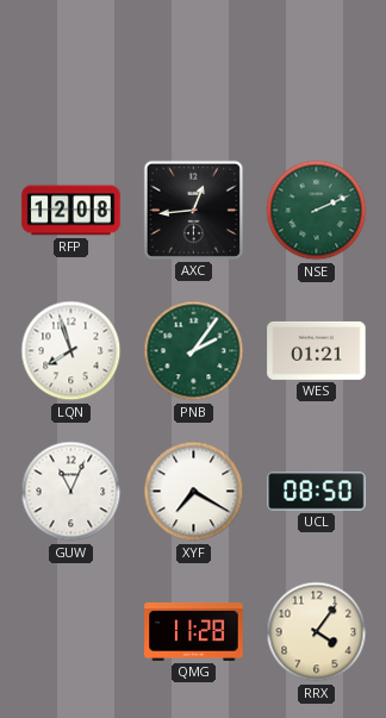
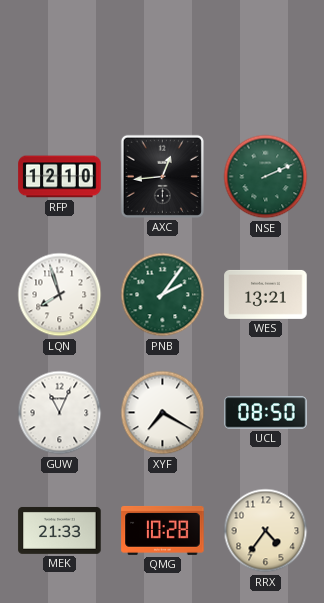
RFP: 12:08 -> 12:10
WES: 01:21 -> 13:21
MEK: none -> 21:33
QMG: 11:28 -> 10:28
RRX: 4:06 -> 4:36
